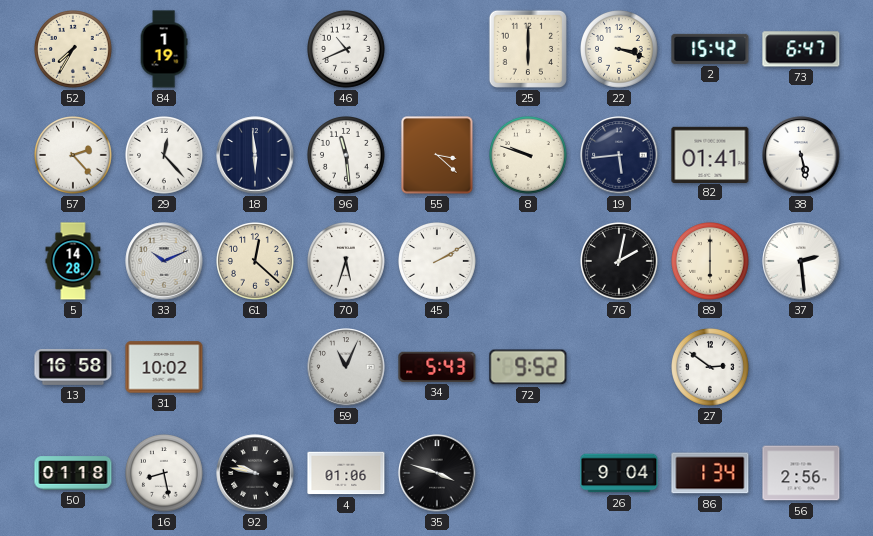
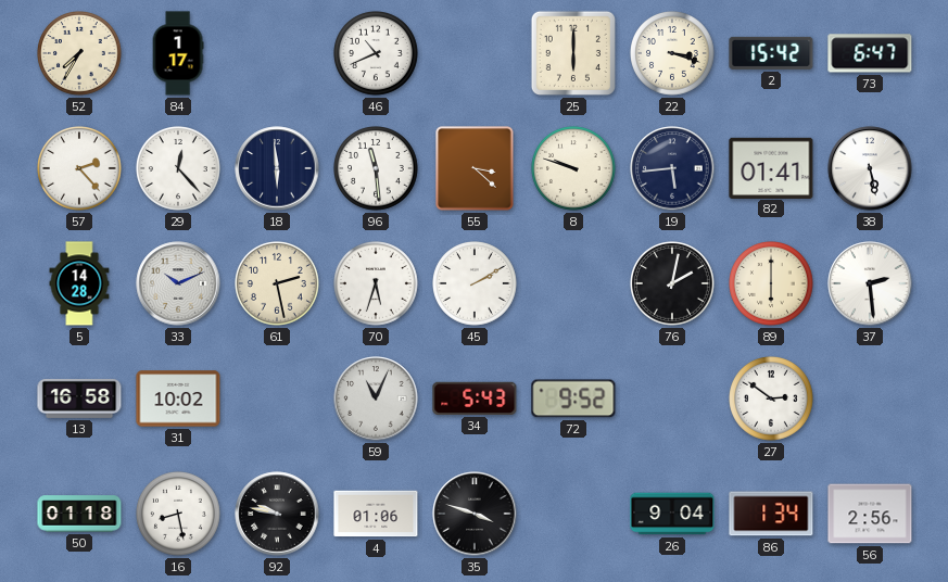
84: 1:19 -> 1:17
61: 12:22 -> 2:28
